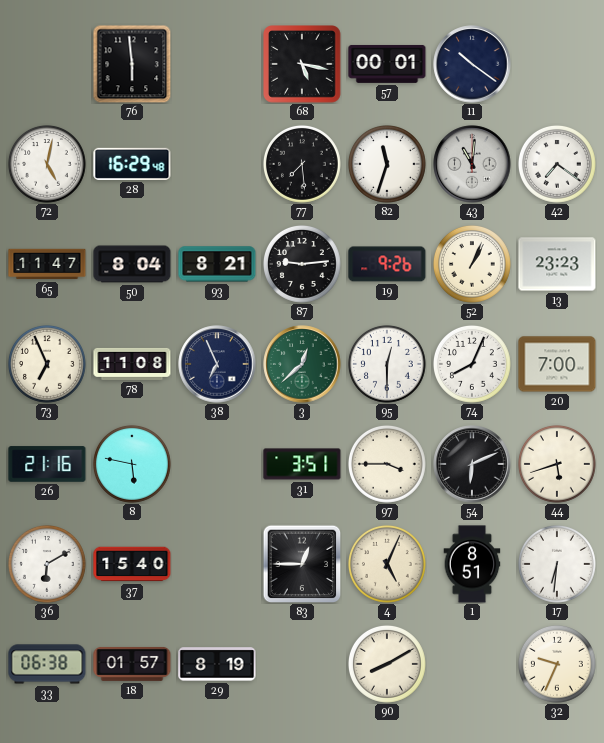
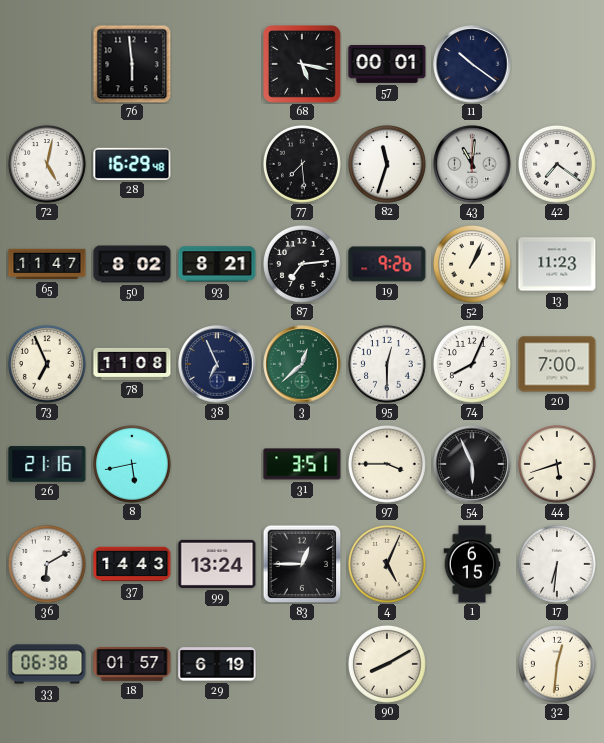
50: 8:04 -> 8:02
87: 9:14 -> 7:14
13: 23:23 -> 11:23
8: 5:47 -> 5:43
54: 6:11 -> 5:56
37: 15:40 -> 14:43
99: none -> 13:24
1: 8:51 -> 6:15
29: 8:19 -> 6:19
32: 9:34 -> 12:31
